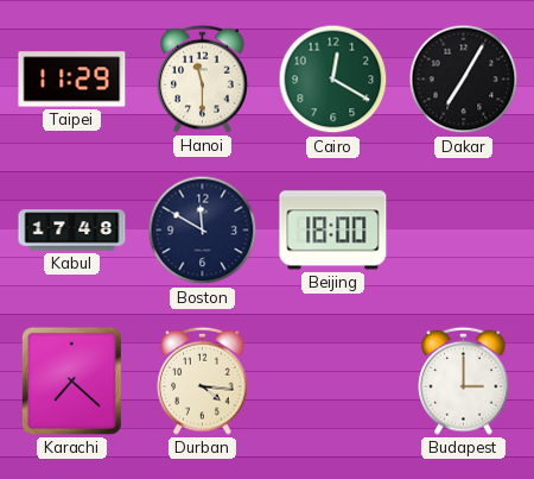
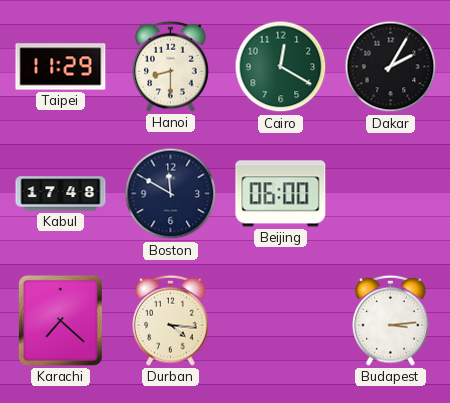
Hanoi: 11:30 -> 8:30
Dakar: 7:05 -> 2:05
Beijing: 18:00 -> 06:00
Budapest: 3:00 -> 3:14
